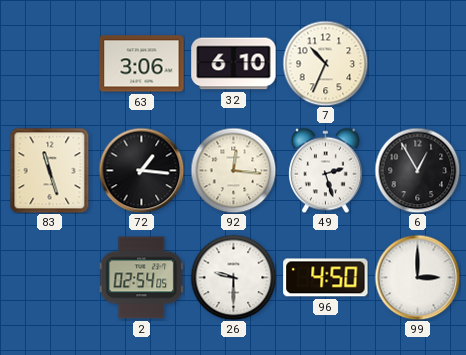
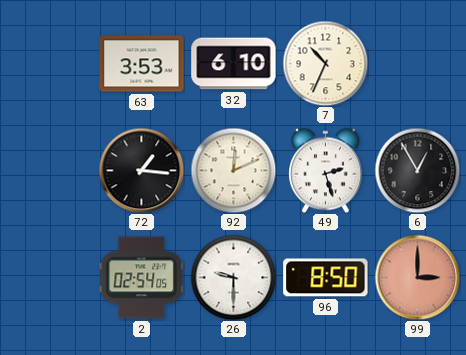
63: 3:06 -> 3:53
83: 11:27 -> none
92: 12:16 -> 12:11
96: 4:50 -> 8:50
99 dial: white -> salmon
